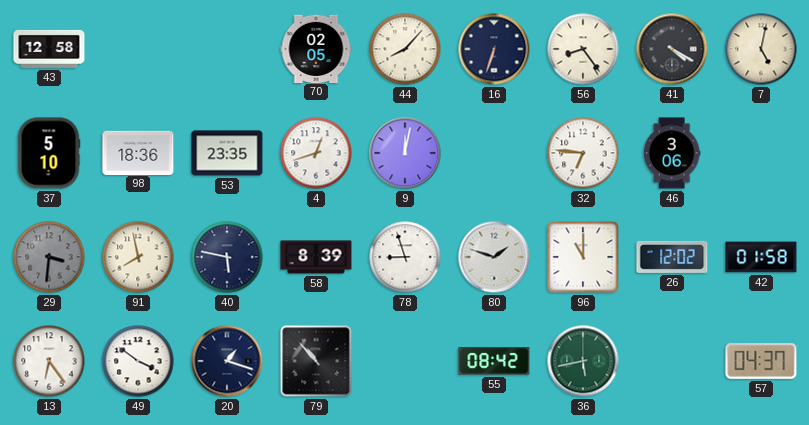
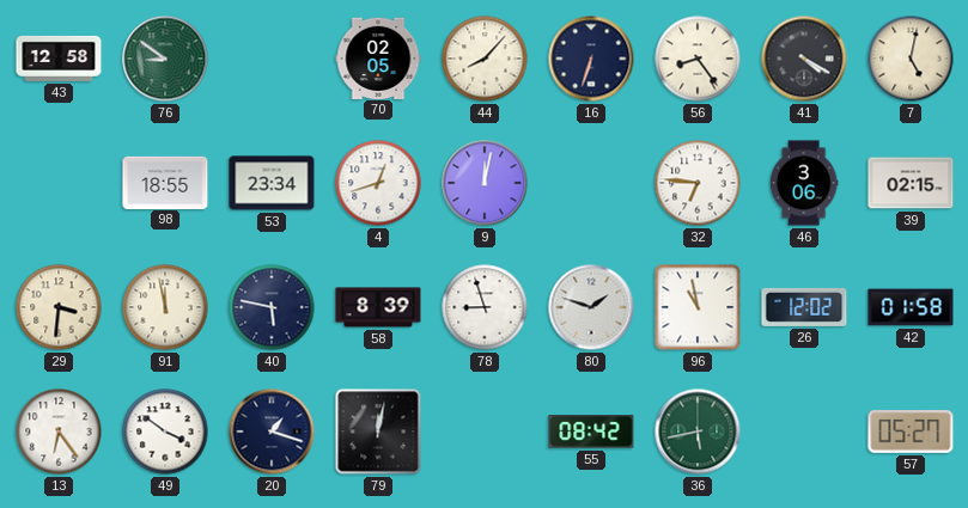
76: none -> 8:51
37: 5:10 -> none
98: 18:36 -> 18:55
53: 23:35 -> 23:34
39: none -> 02:15
29 dial: grey -> cream
91: 7:58 -> 11:58
96: 11:00 -> 10:58
79: 10:53 -> 12:02
57: 04:37 -> 05:27
